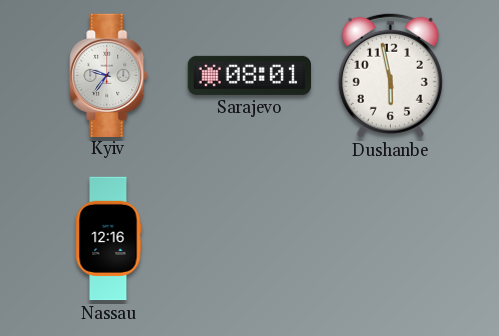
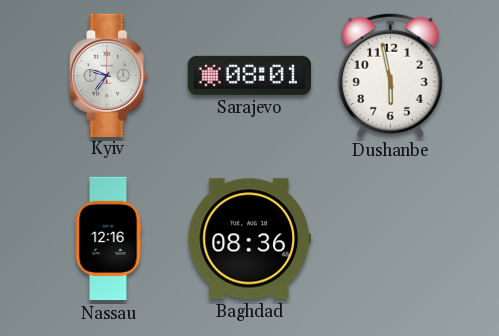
Baghdad: none -> 08:36
